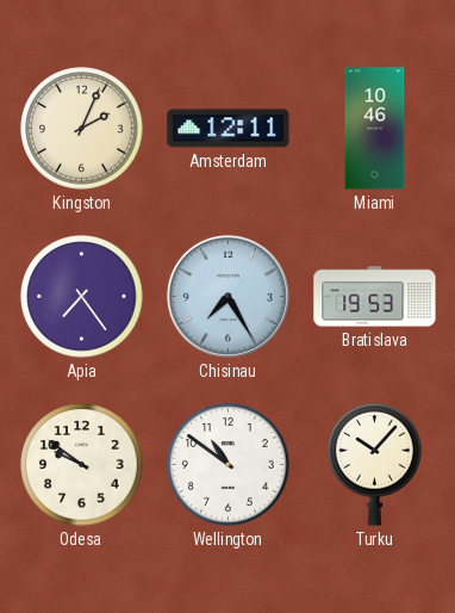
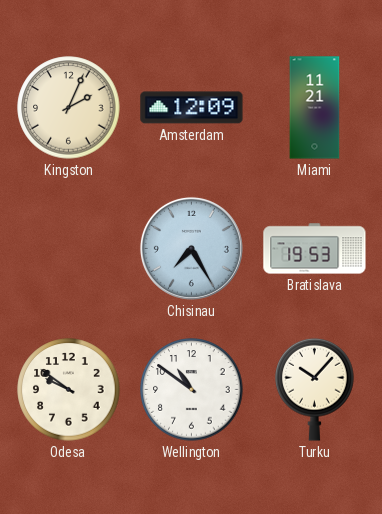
Amsterdam: 12:11 -> 12:09
Miami: 10:46 -> 11:21
Apia: 7:24 -> none
